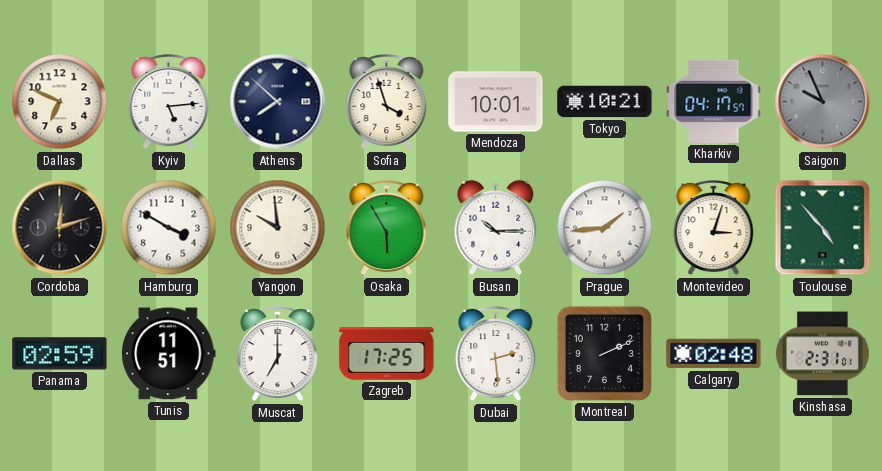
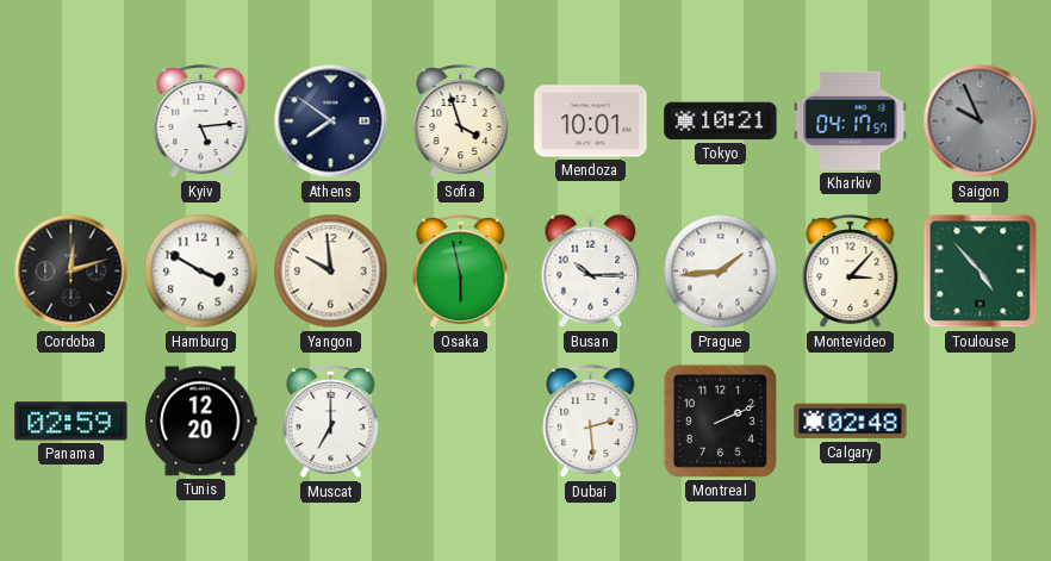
Dallas: 6:49 -> none
Athens: 7:52 -> 7:51
Osaka: 5:55 -> 5:58
Montevideo: 3:03 -> 3:07
Tunis: 11:51 -> 12:20
Zagreb: 17:25 -> none
Kinshasa: 2:31 -> none
